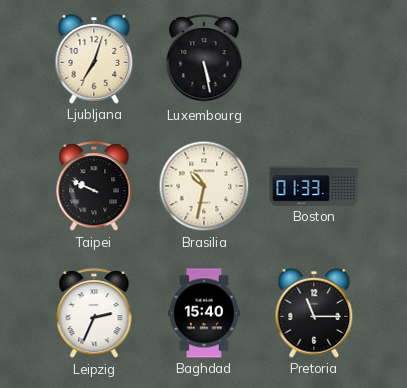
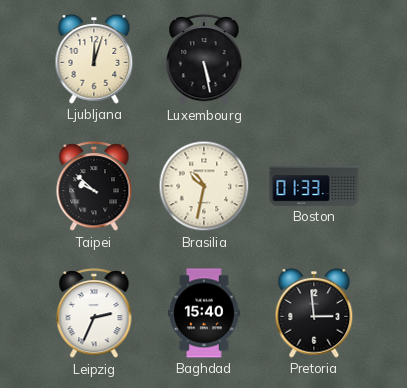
Ljubljana: 7:03 -> 12:03
Taipei: 9:49 -> 9:52
Pretoria: 11:15 -> 2:59
